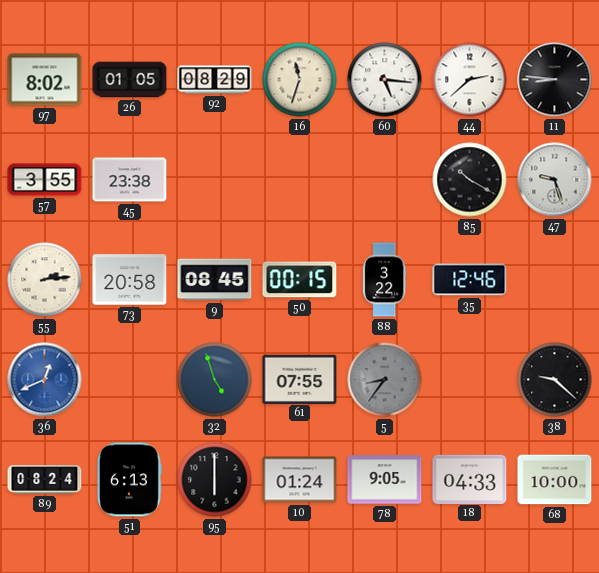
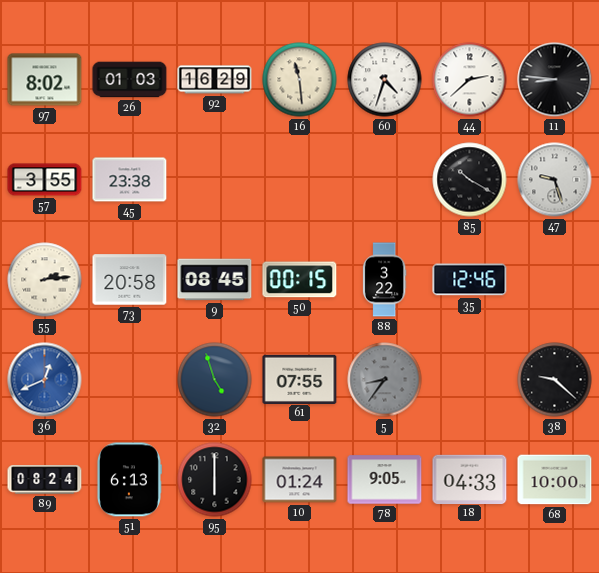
26: 01:05 -> 01:03
92: 08:29 -> 16:29
16: 11:33 -> 11:29
60: 5:16 -> 4:33
